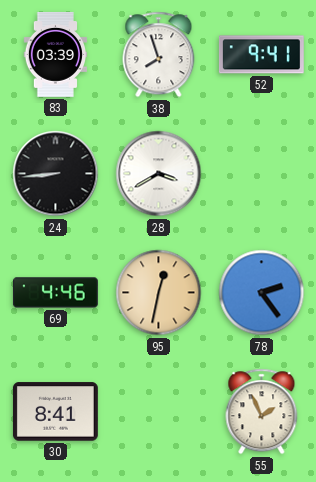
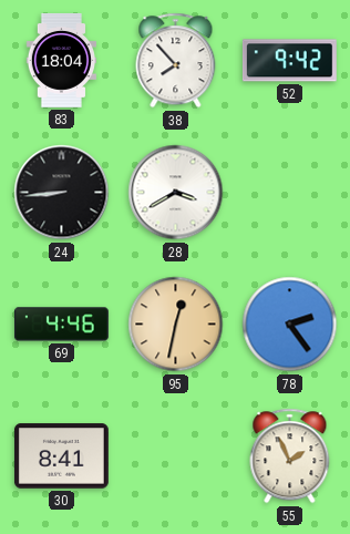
83: 03:39 -> 18:04
38: 7:57 -> 7:53
52: 9:41 -> 9:42
